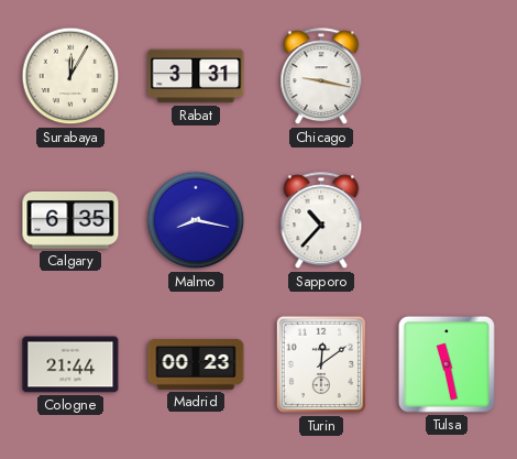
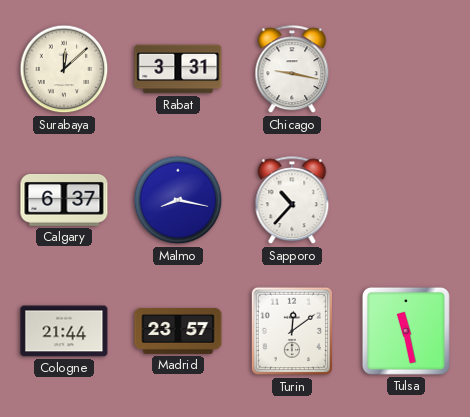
Surabaya: 12:05 -> 12:08
Calgary: 6:35 -> 6:37
Madrid: 00:23 -> 23:57
